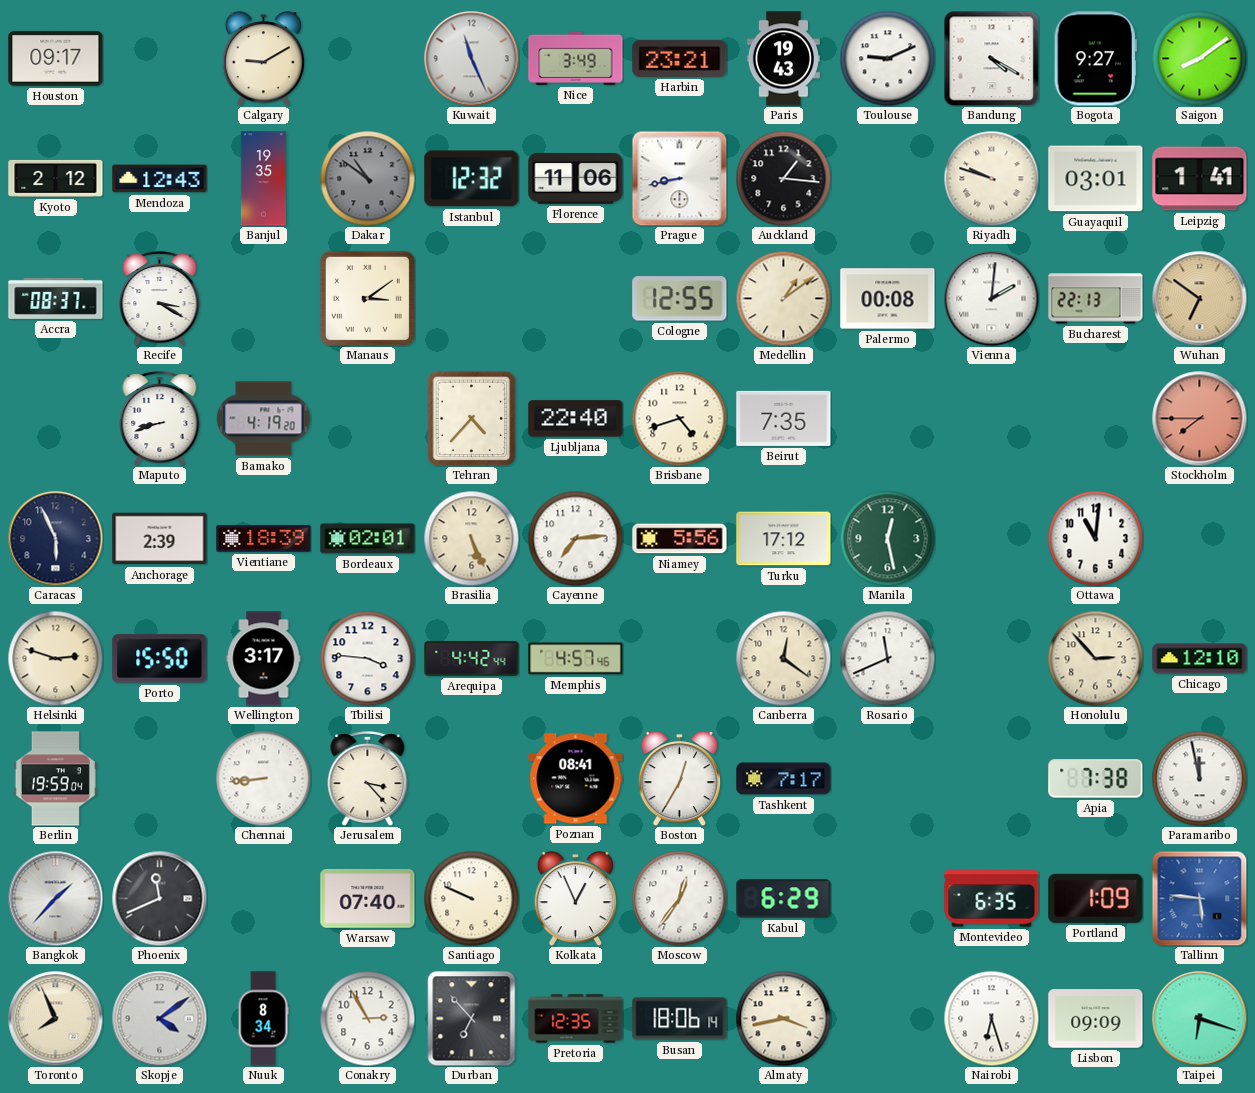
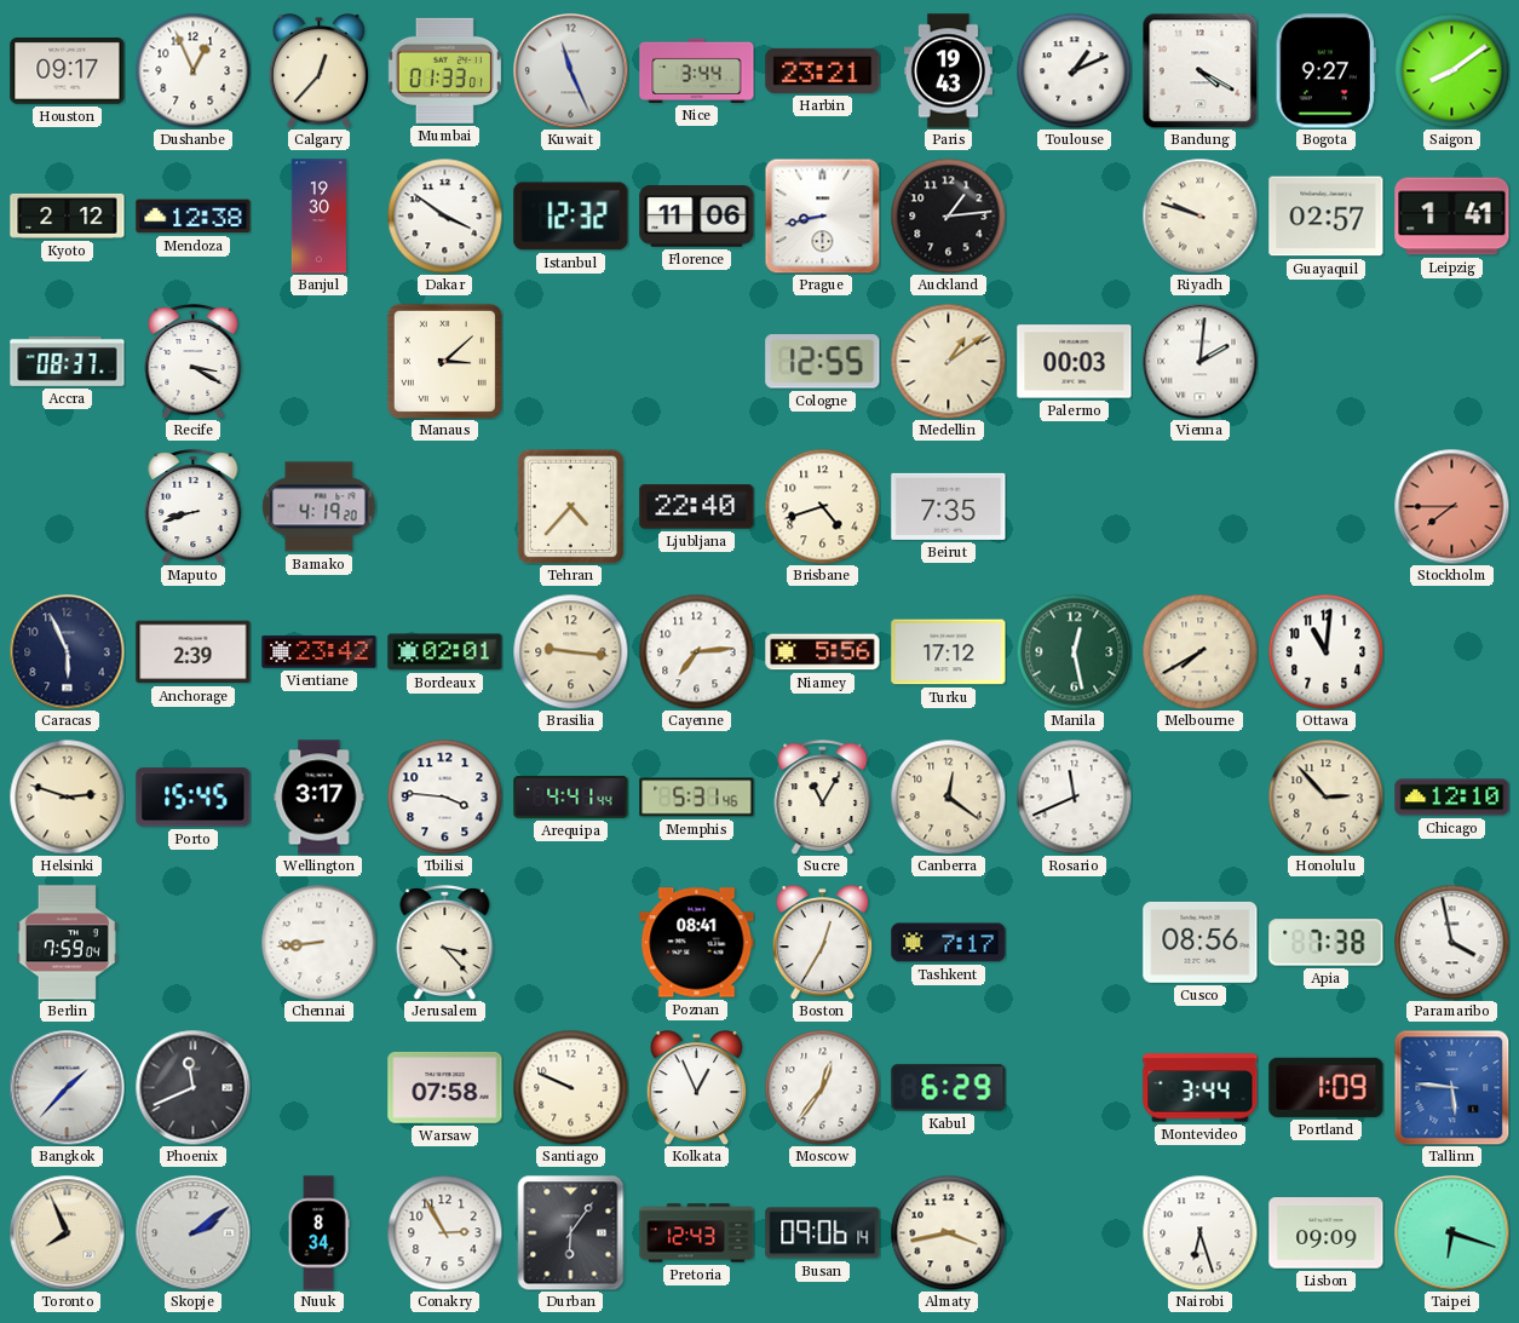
Dushanbe: none -> 12:56
Calgary: 9:10 -> 12:37
Mumbai: none -> 01:33
Nice: 3:49 -> 3:44
Toulouse: 9:11 -> 1:11
Mendoza: 12:43 -> 12:38
Banjul: 19:35 -> 19:30
Dakar: 10:51 -> 3:51
Dakar dial: grey -> white
Auckland: 1:16 -> 1:14
Guayaquil: 03:01 -> 02:57
Manaus: 3:09 -> 3:08
Palermo: 00:08 -> 00:03
Bucharest: 22:13 -> none
Wuhan: 6:51 -> none
Vientiane: 18:39 -> 23:42
Brasilia: 5:26 -> 9:16
Melbourne: none -> 7:40
Porto: 15:50 -> 15:45
Arequipa: 4:42 -> 4:41
Memphis: 4:57 -> 5:31
Sucre: none -> 11:05
Berlin: 19:59 -> 7:59
Cusco: none -> 08:56
Paramaribo: 11:58 -> 3:58
Warsaw: 07:40 -> 07:58
Montevideo: 6:35 -> 3:44
Skopje: 4:09 -> 2:09
Durban: 6:53 -> 6:06
Pretoria: 12:35 -> 12:43
Busan: 18:06 -> 09:06
